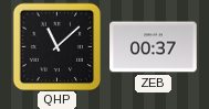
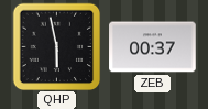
QHP: 11:08 -> 5:58
